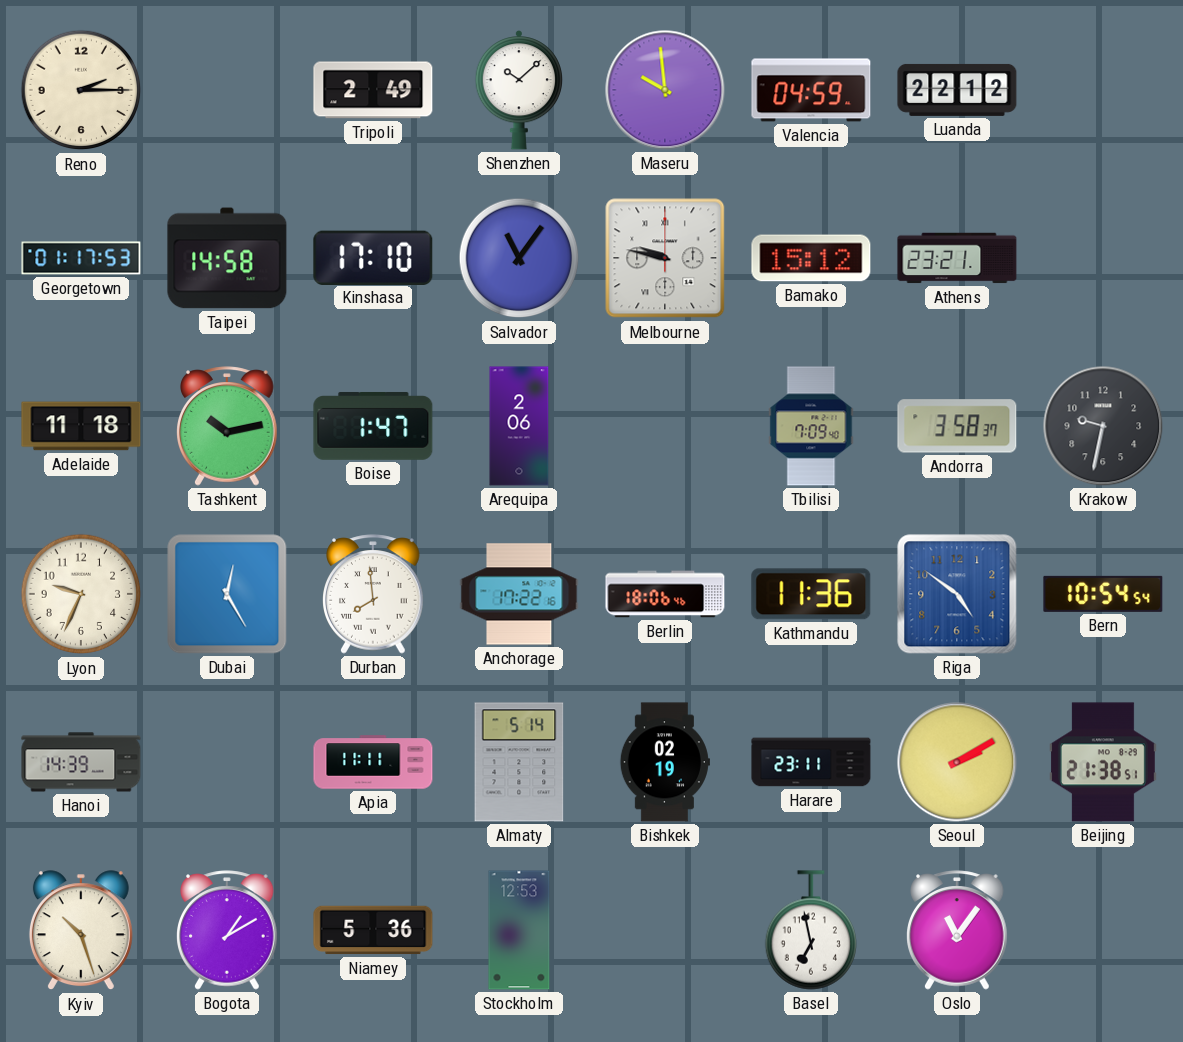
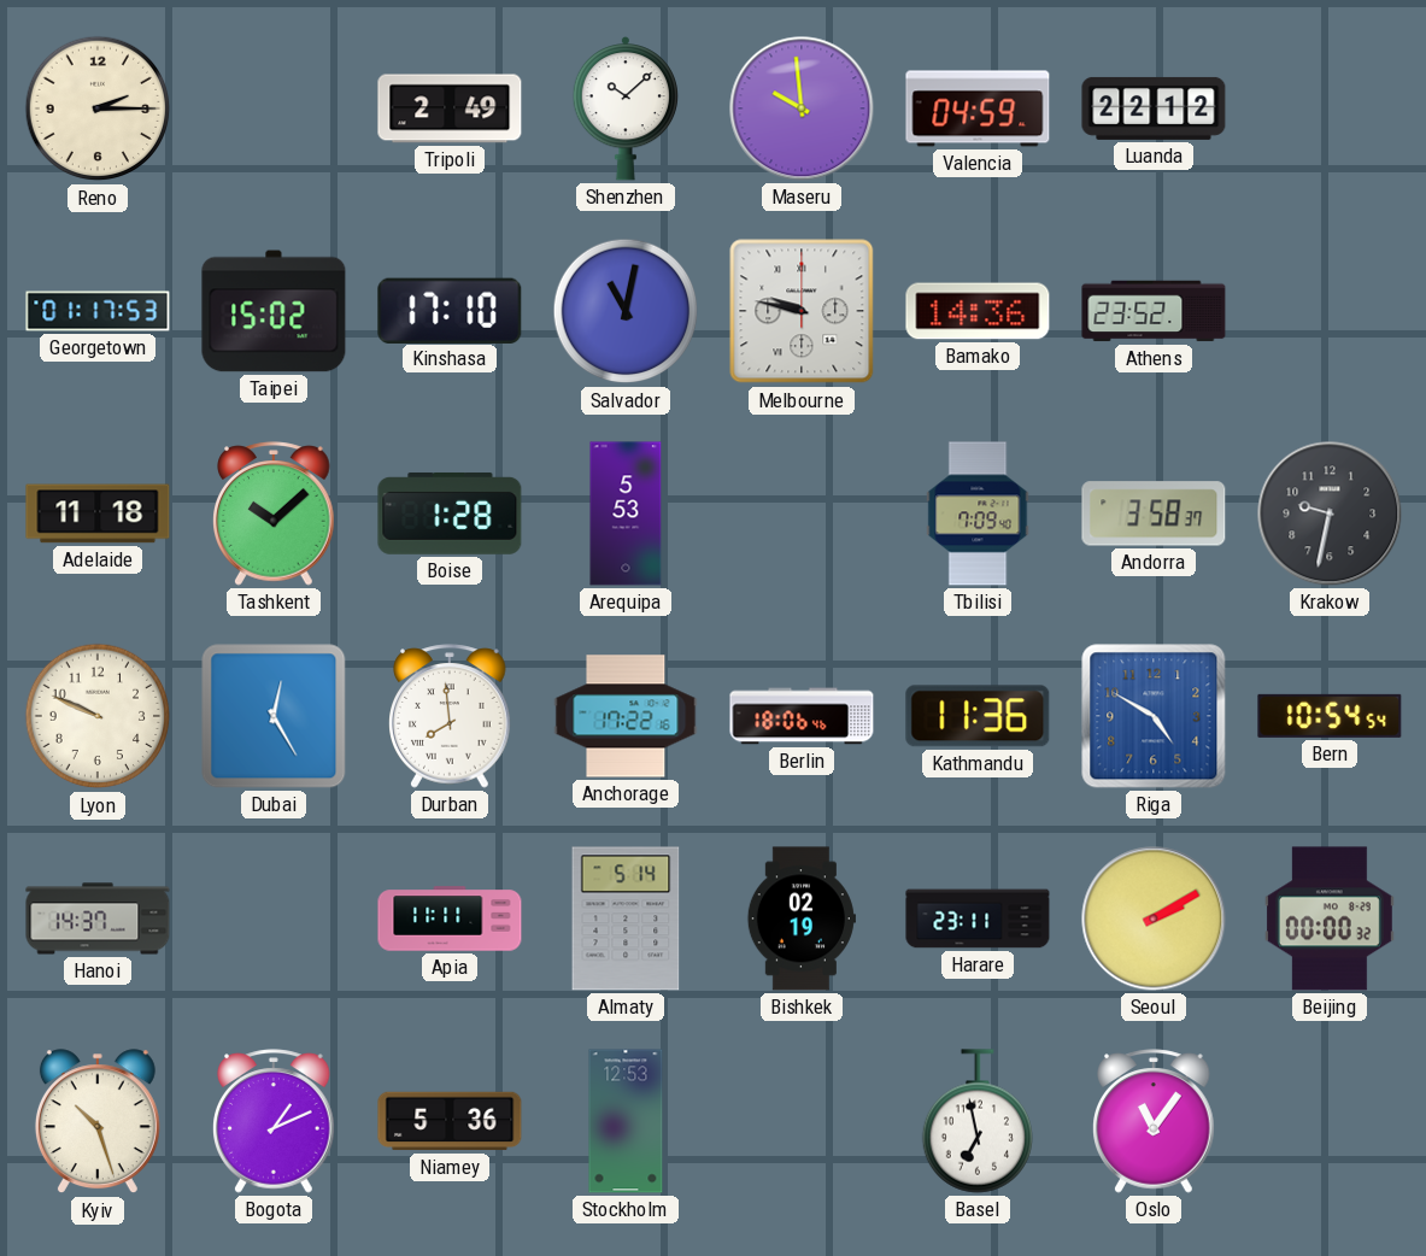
Taipei: 14:58 -> 15:02
Salvador: 11:06 -> 11:02
Bamako: 15:12 -> 14:36
Athens: 23:21 -> 23:52
Tashkent: 10:13 -> 10:08
Boise: 1:47 -> 1:28
Arequipa: 2:06 -> 5:53
Lyon: 9:34 -> 9:49
Riga: 4:51 -> 4:50
Hanoi: 14:39 -> 14:37
Beijing: 21:38 -> 00:00
Bogota: 1:10 -> 1:11
